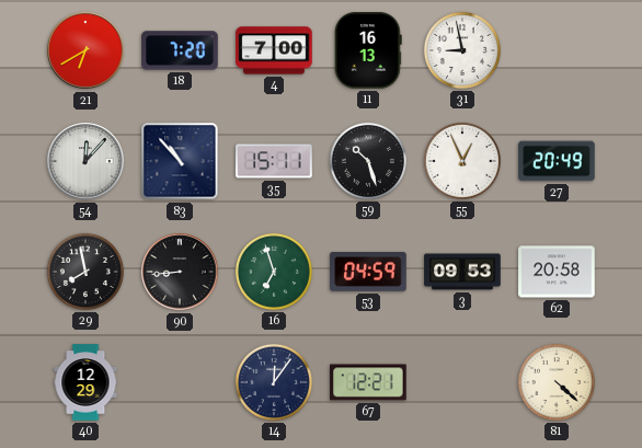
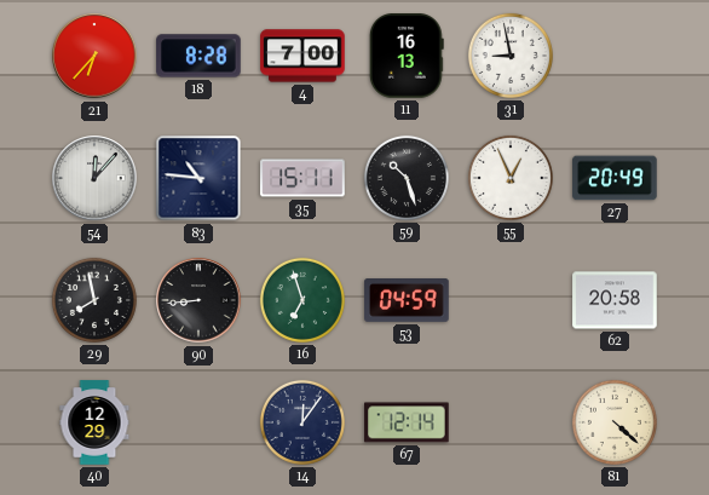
21: 6:40 -> 6:37
18: 7:20 -> 8:28
83: 10:53 -> 10:46
3: 09:53 -> none
67: 12:21 -> 12:14
